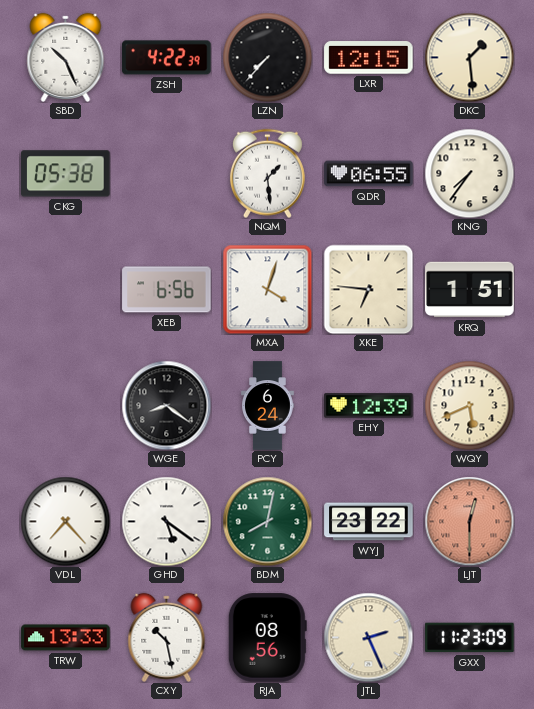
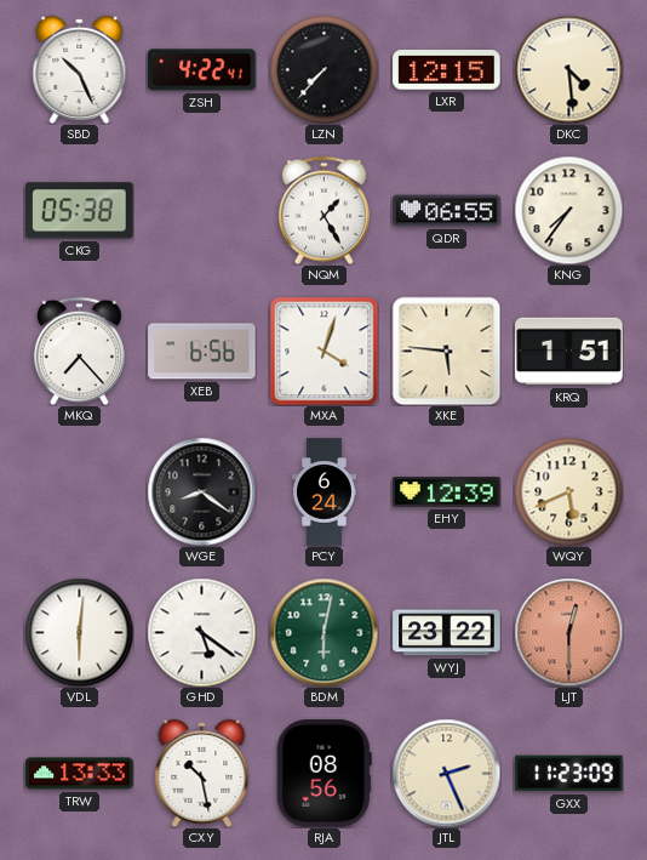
ZSH: 4:22:39 -> 4:22:41
DKC: 1:29 -> 4:29
NQM: 1:29 -> 1:25
MKQ: none -> 7:23
XKE: 6:46 -> 5:46
VDL: 7:23 -> 6:01
BDM: 8:02 -> 6:02
